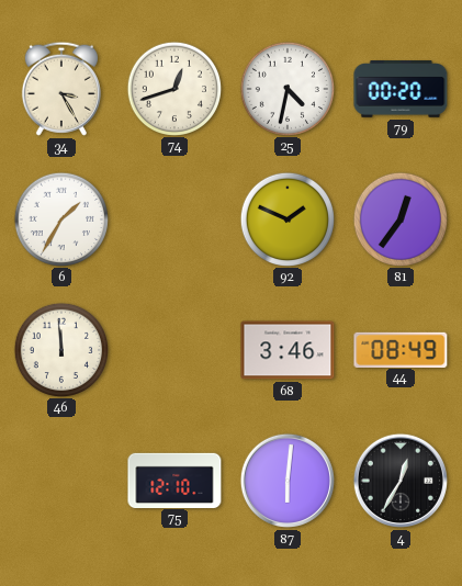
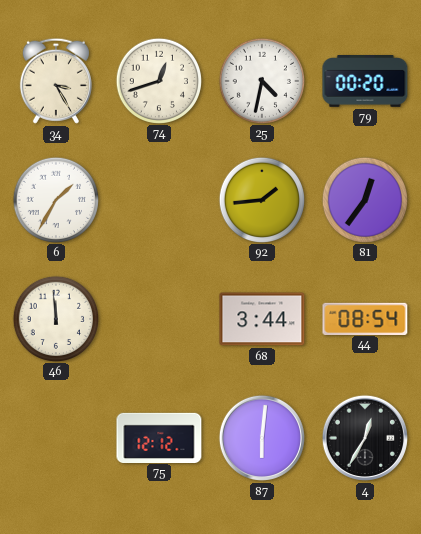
92: 1:49 -> 1:44
68: 3:46 -> 3:44
44: 08:49 -> 08:54
75: 12:10 -> 12:12
